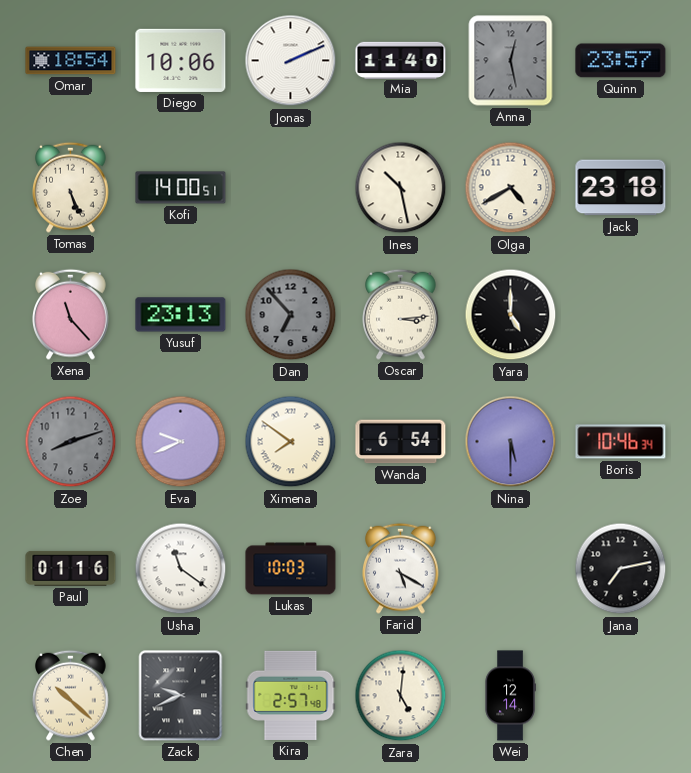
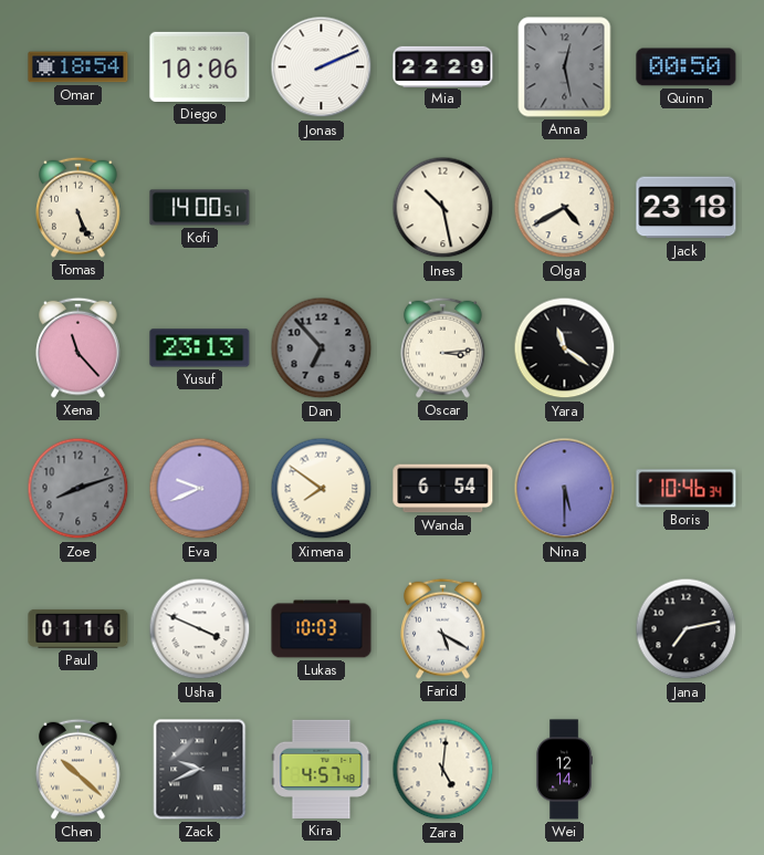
Mia: 11:40 -> 22:29
Quinn: 23:57 -> 00:50
Yara: 5:00 -> 11:21
Usha: 11:21 -> 3:49
Kira: 2:57 -> 4:57
